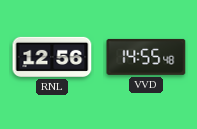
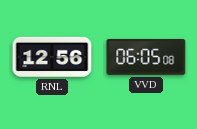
VVD: 14:55 -> 06:05
